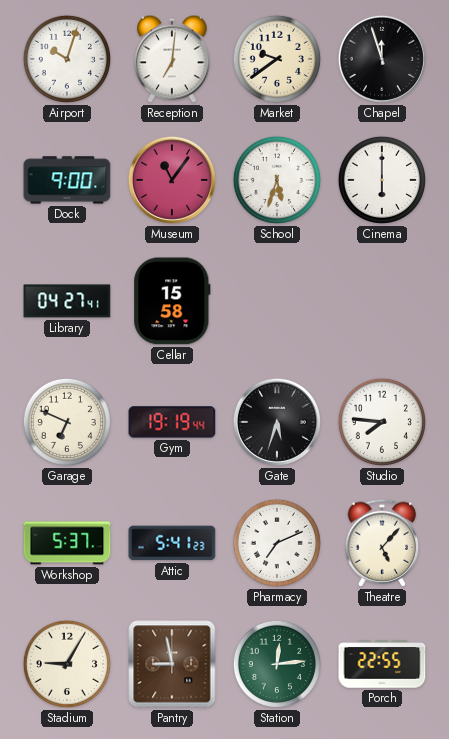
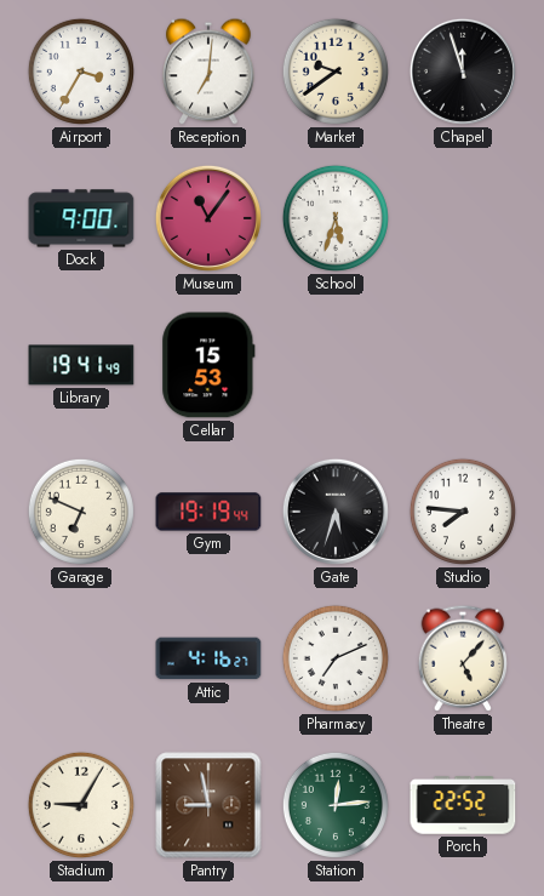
Airport: 10:03 -> 3:35
Cinema: 6:00 -> none
Library: 04:27 -> 19:41
Cellar: 15:58 -> 15:53
Workshop: 5:37 -> none
Attic: 5:41 -> 4:16
Porch: 22:55 -> 22:52
